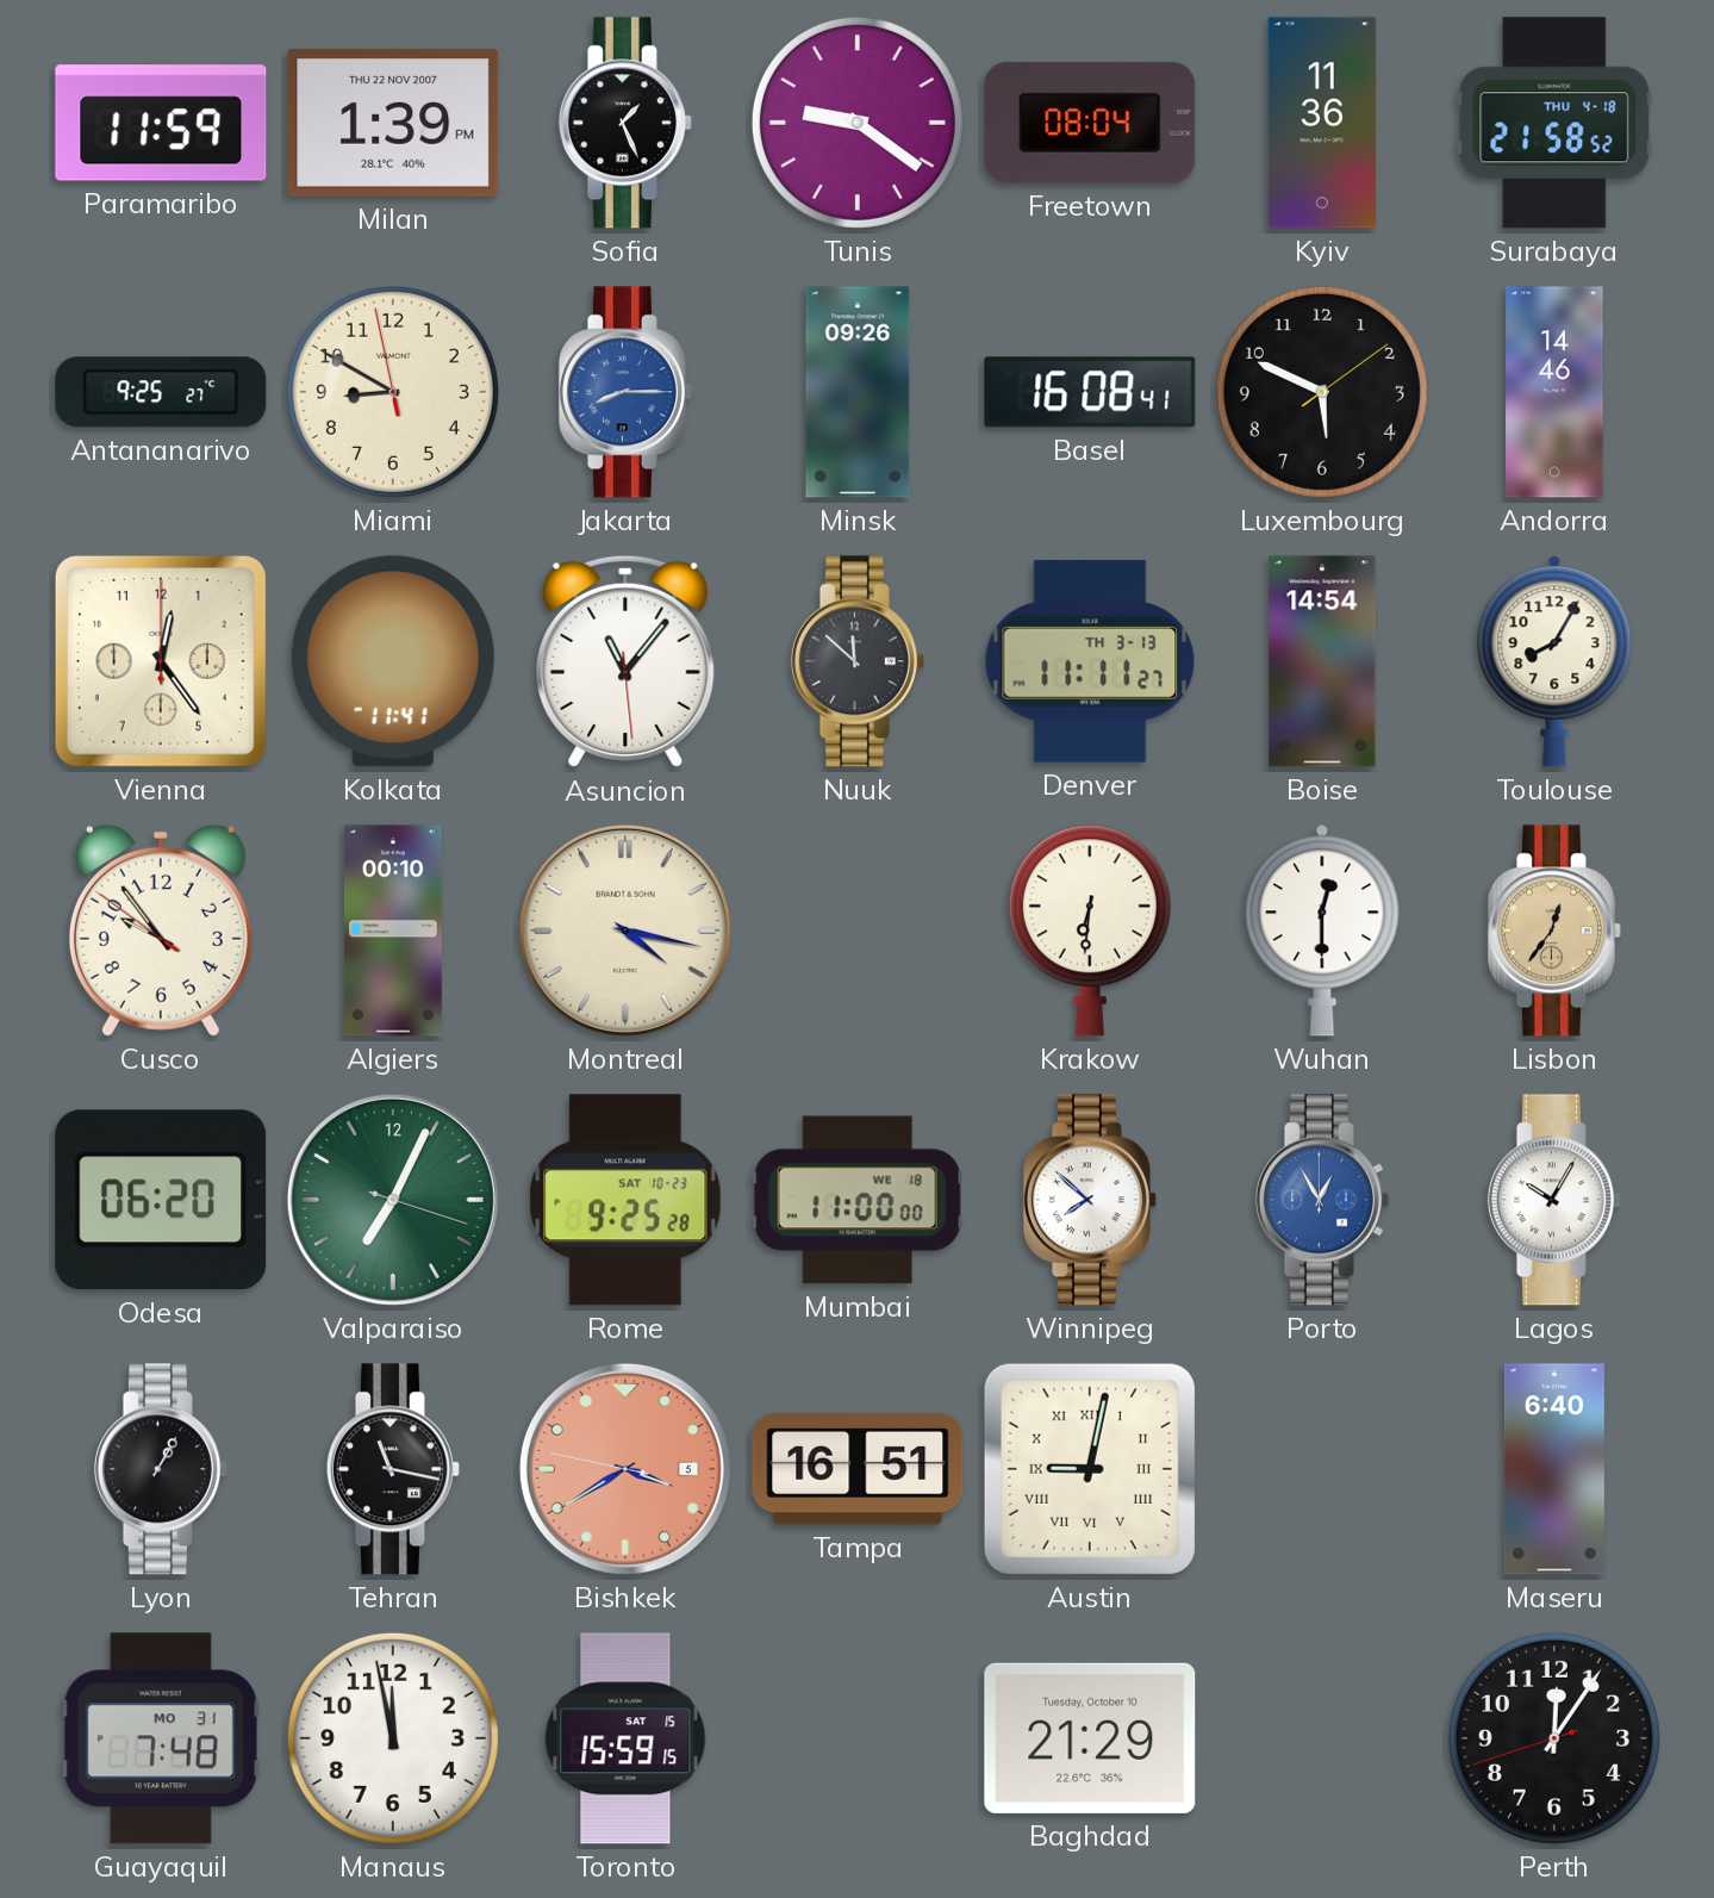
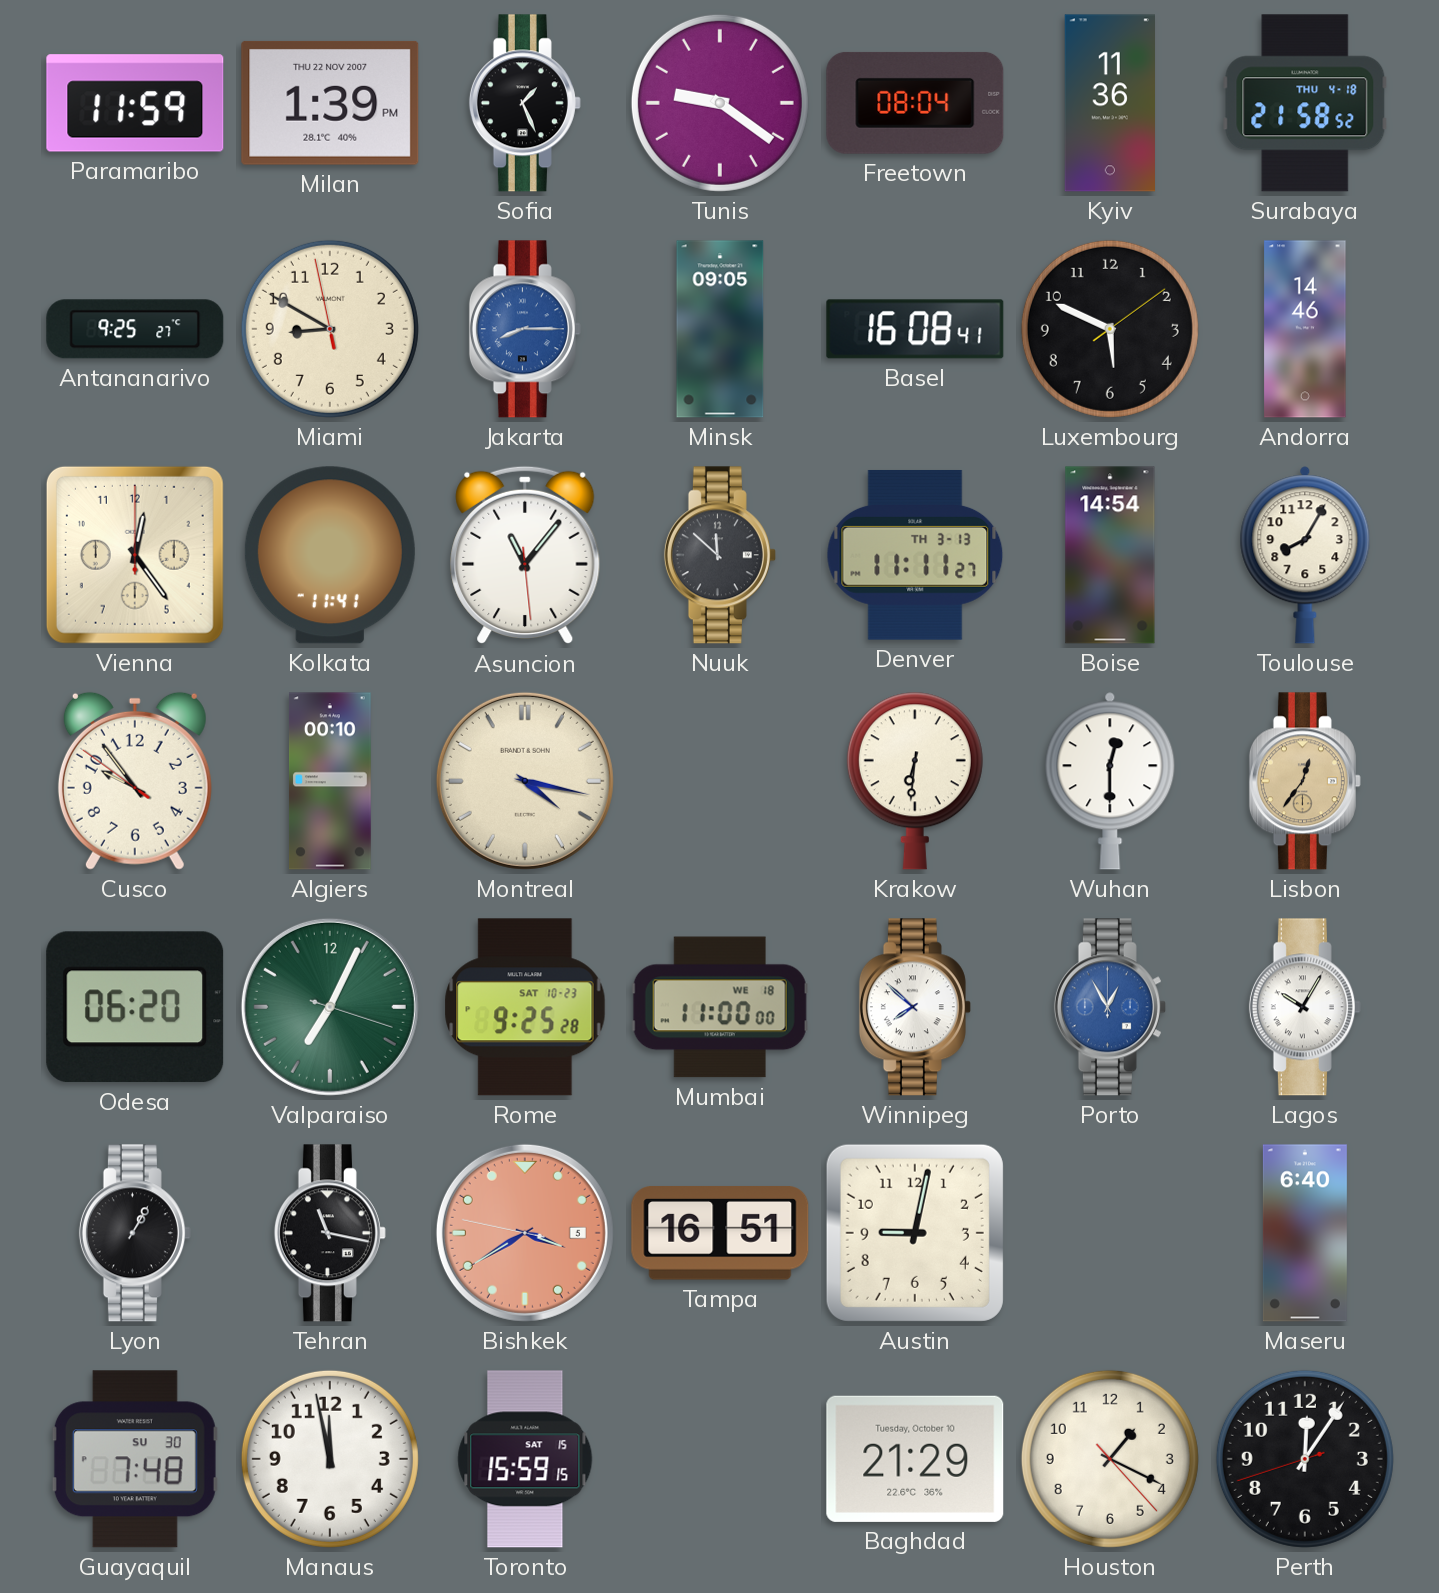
Minsk: 09:26 -> 09:05
Austin numerals: Roman -> Arabic
Guayaquil date: MO 31 -> SU 30
Houston: none -> 1:19
